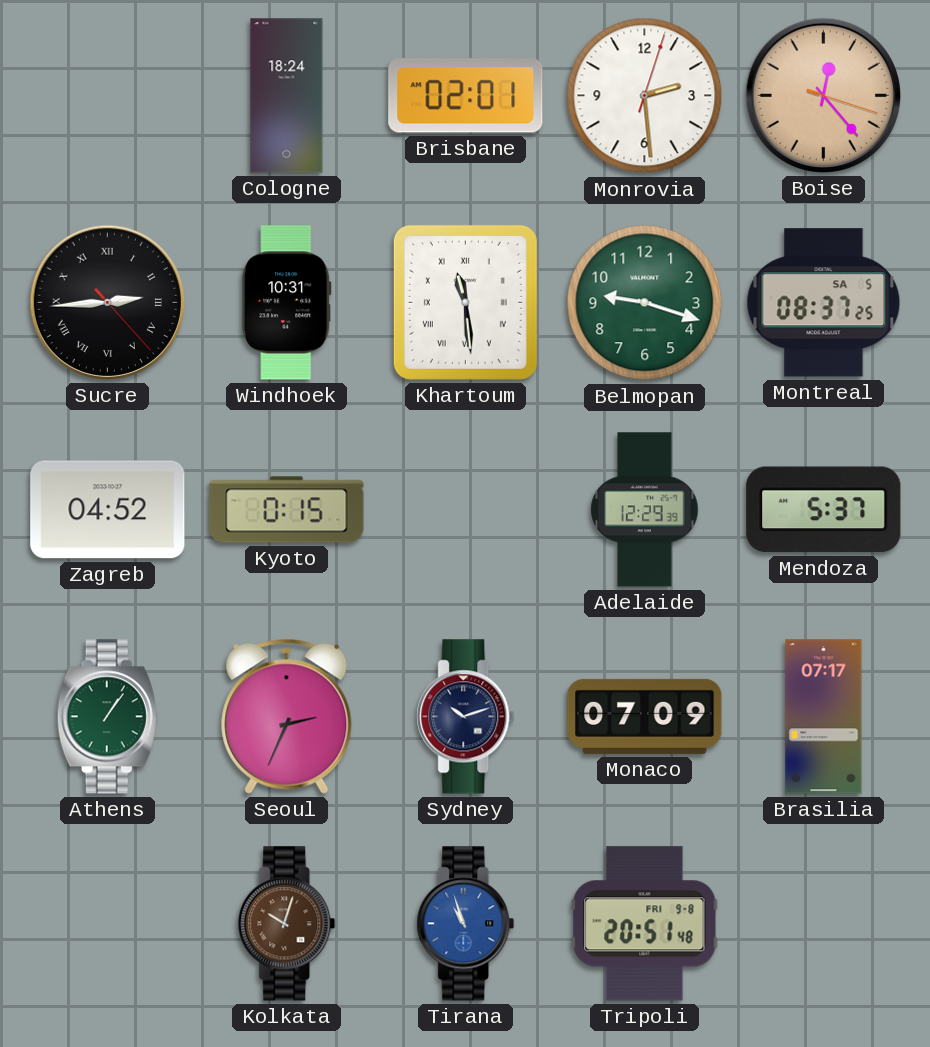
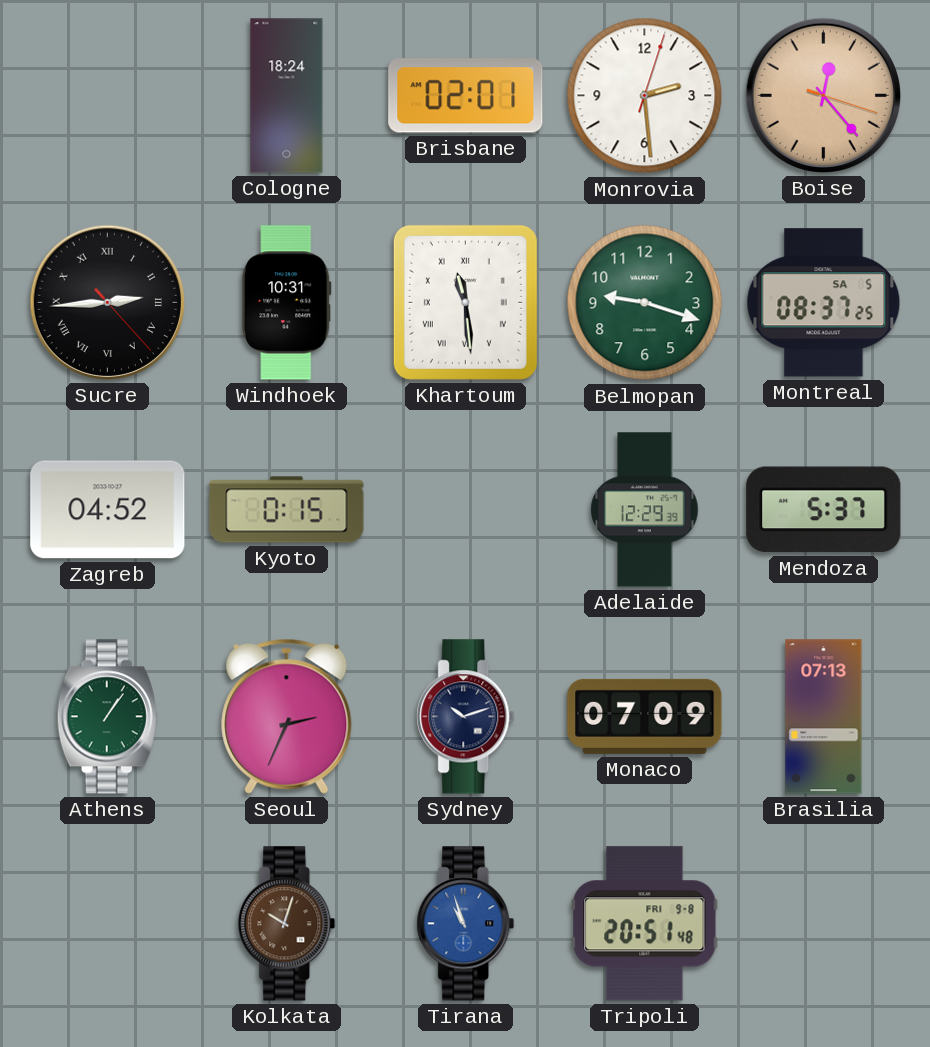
Brasilia: 07:17 -> 07:13
